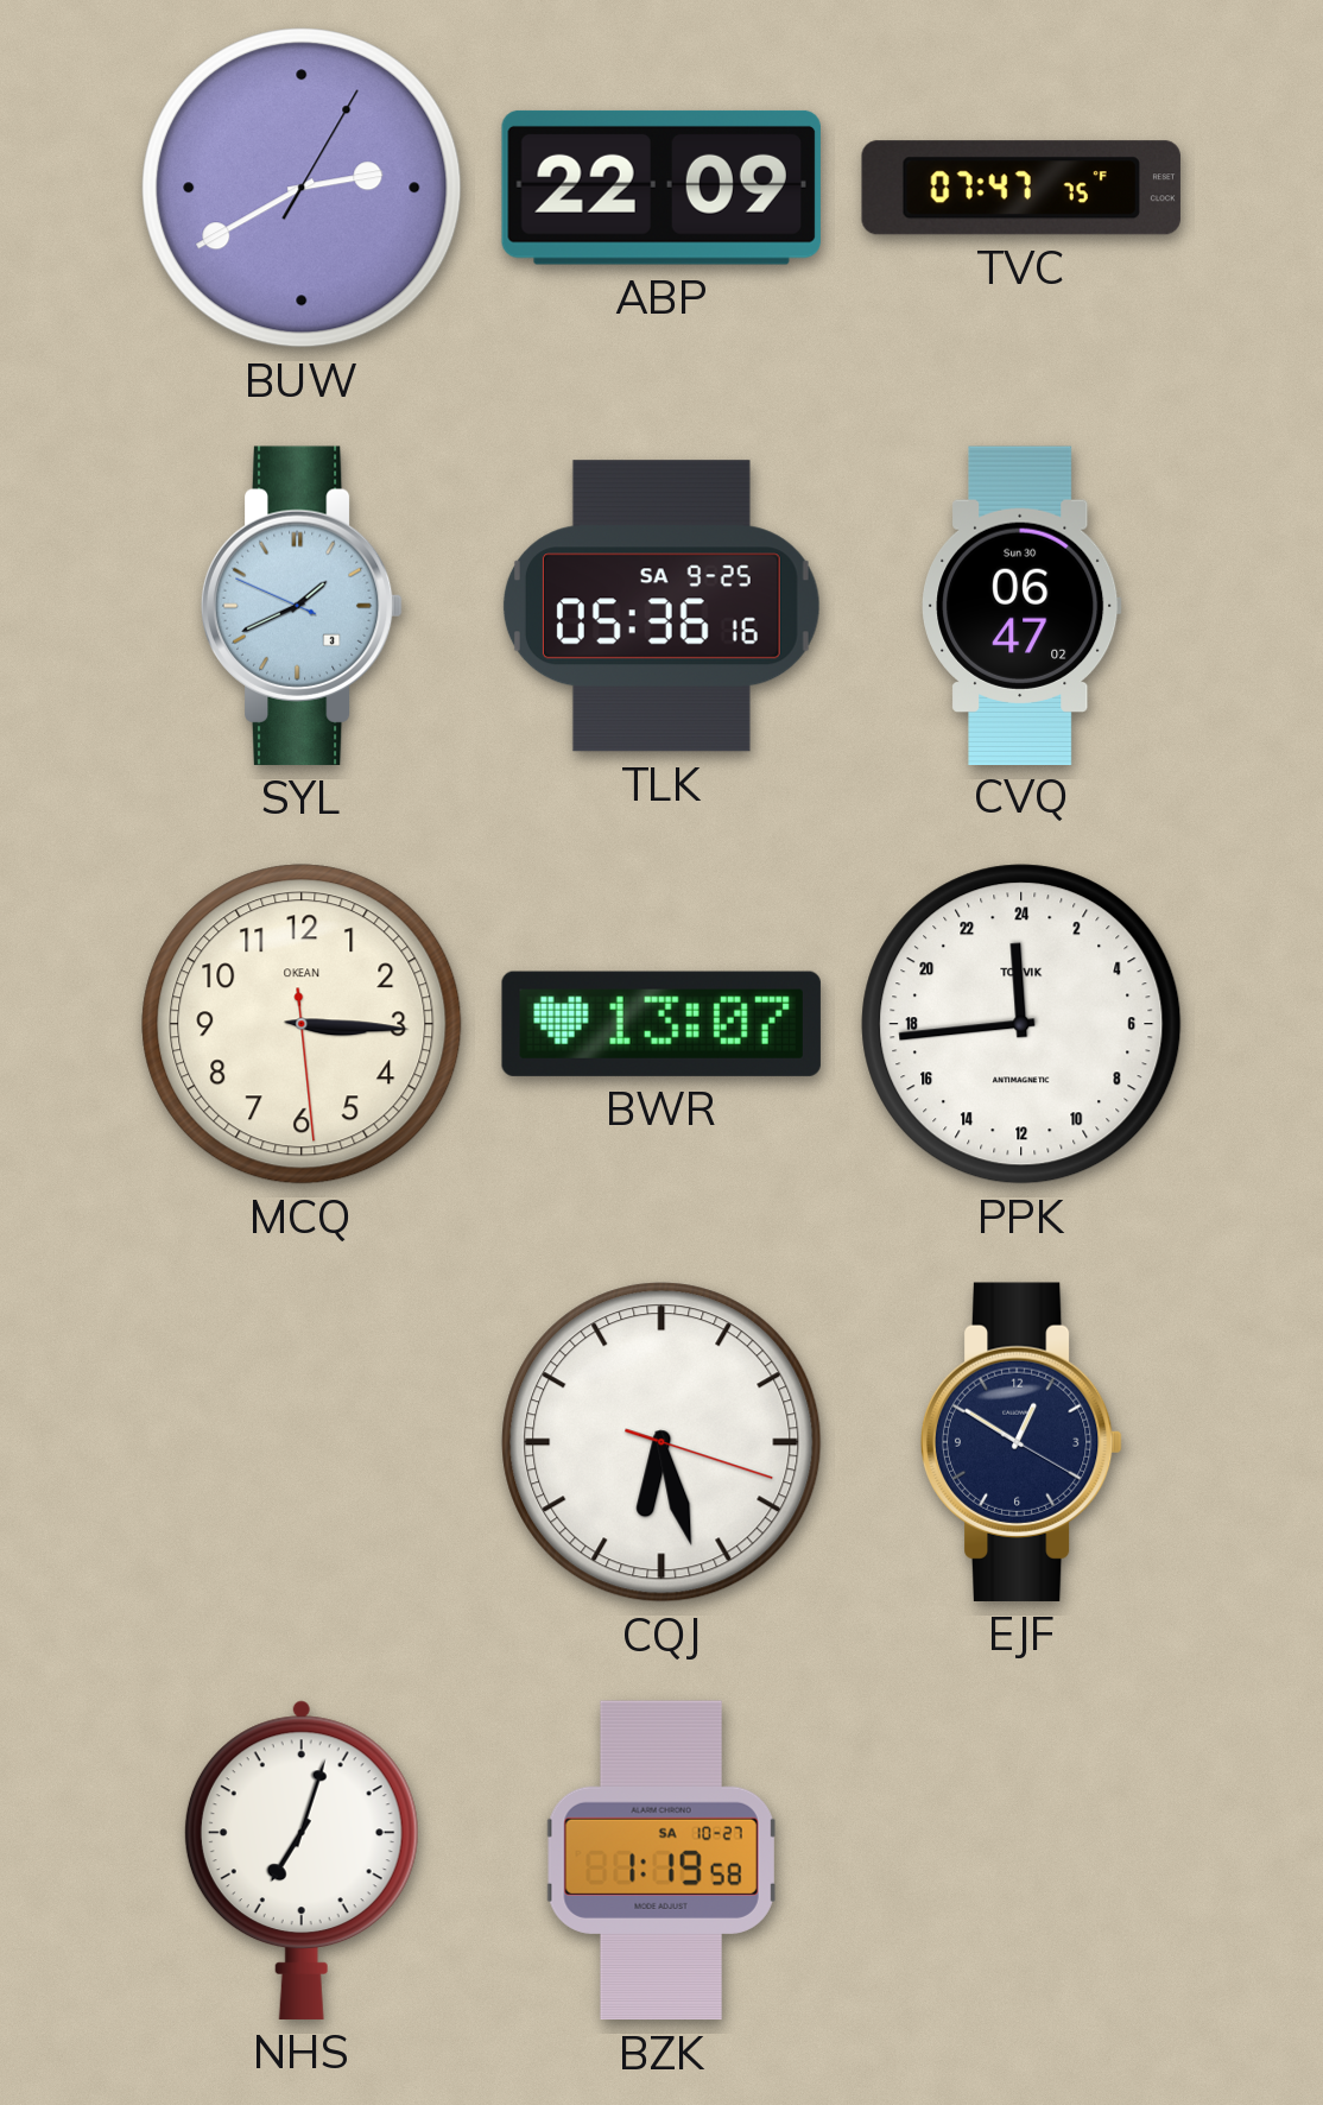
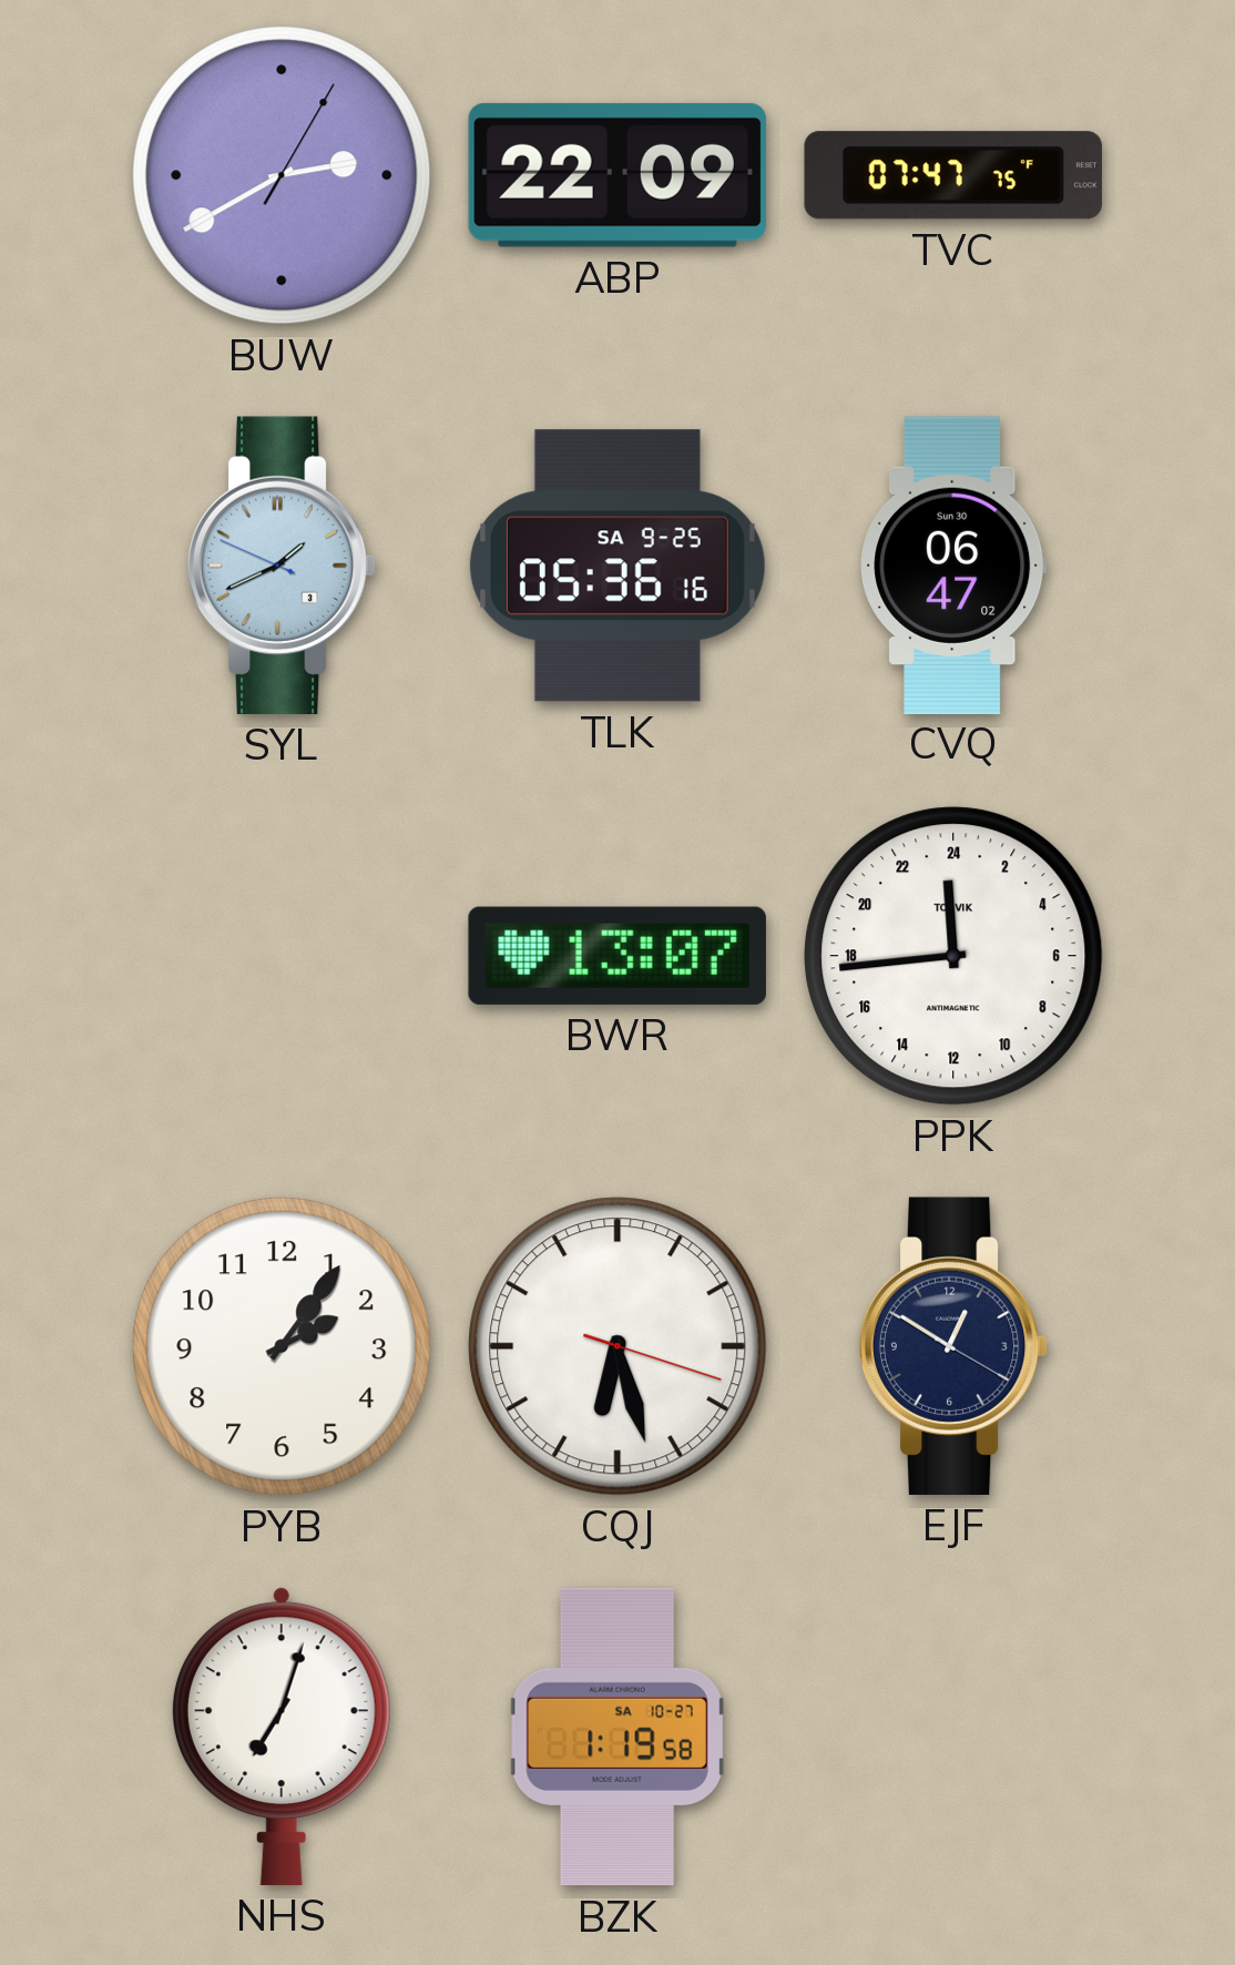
MCQ: 3:15 -> none
PYB: none -> 2:06
